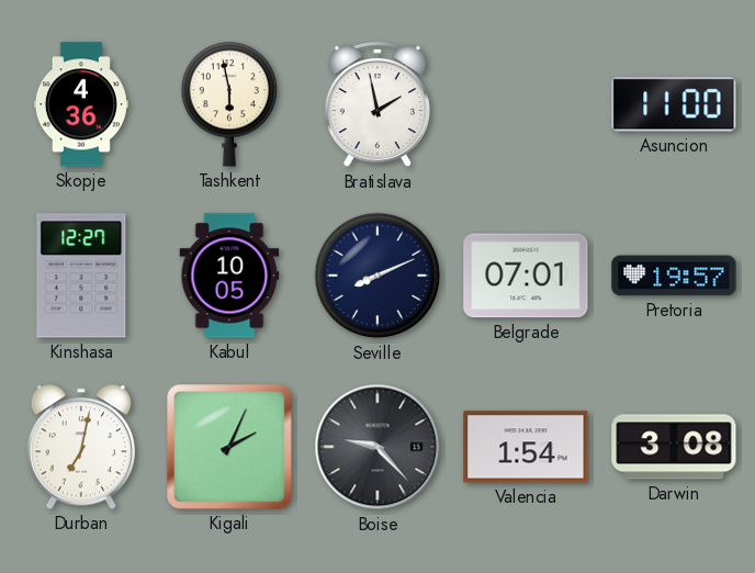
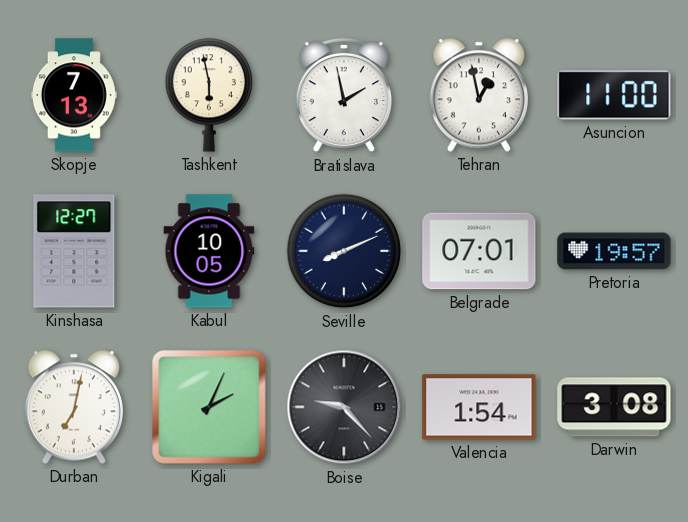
Skopje: 4:36 -> 7:13
Tehran: none -> 12:58
